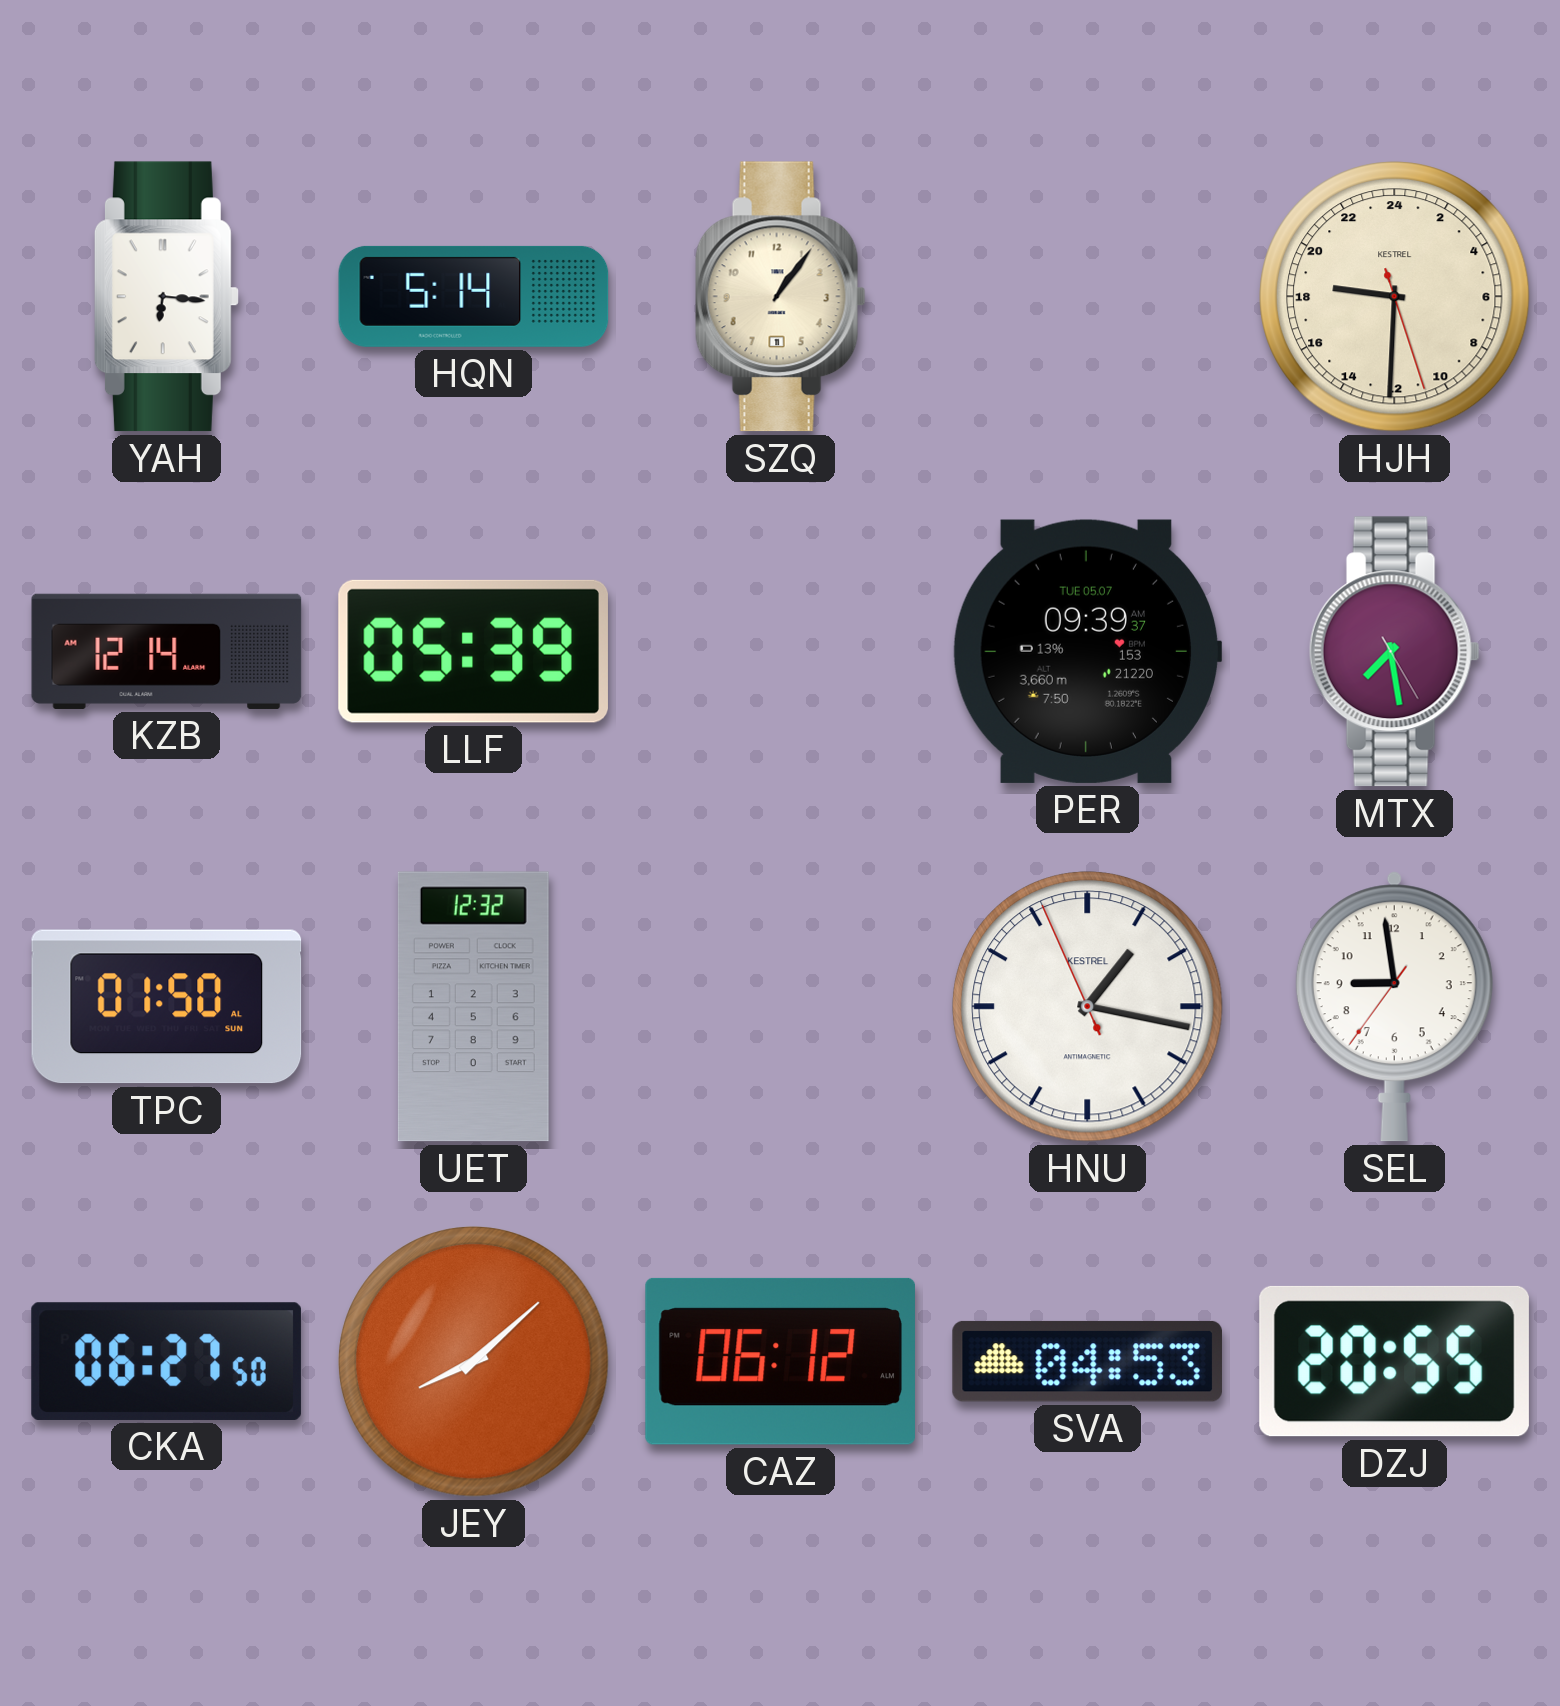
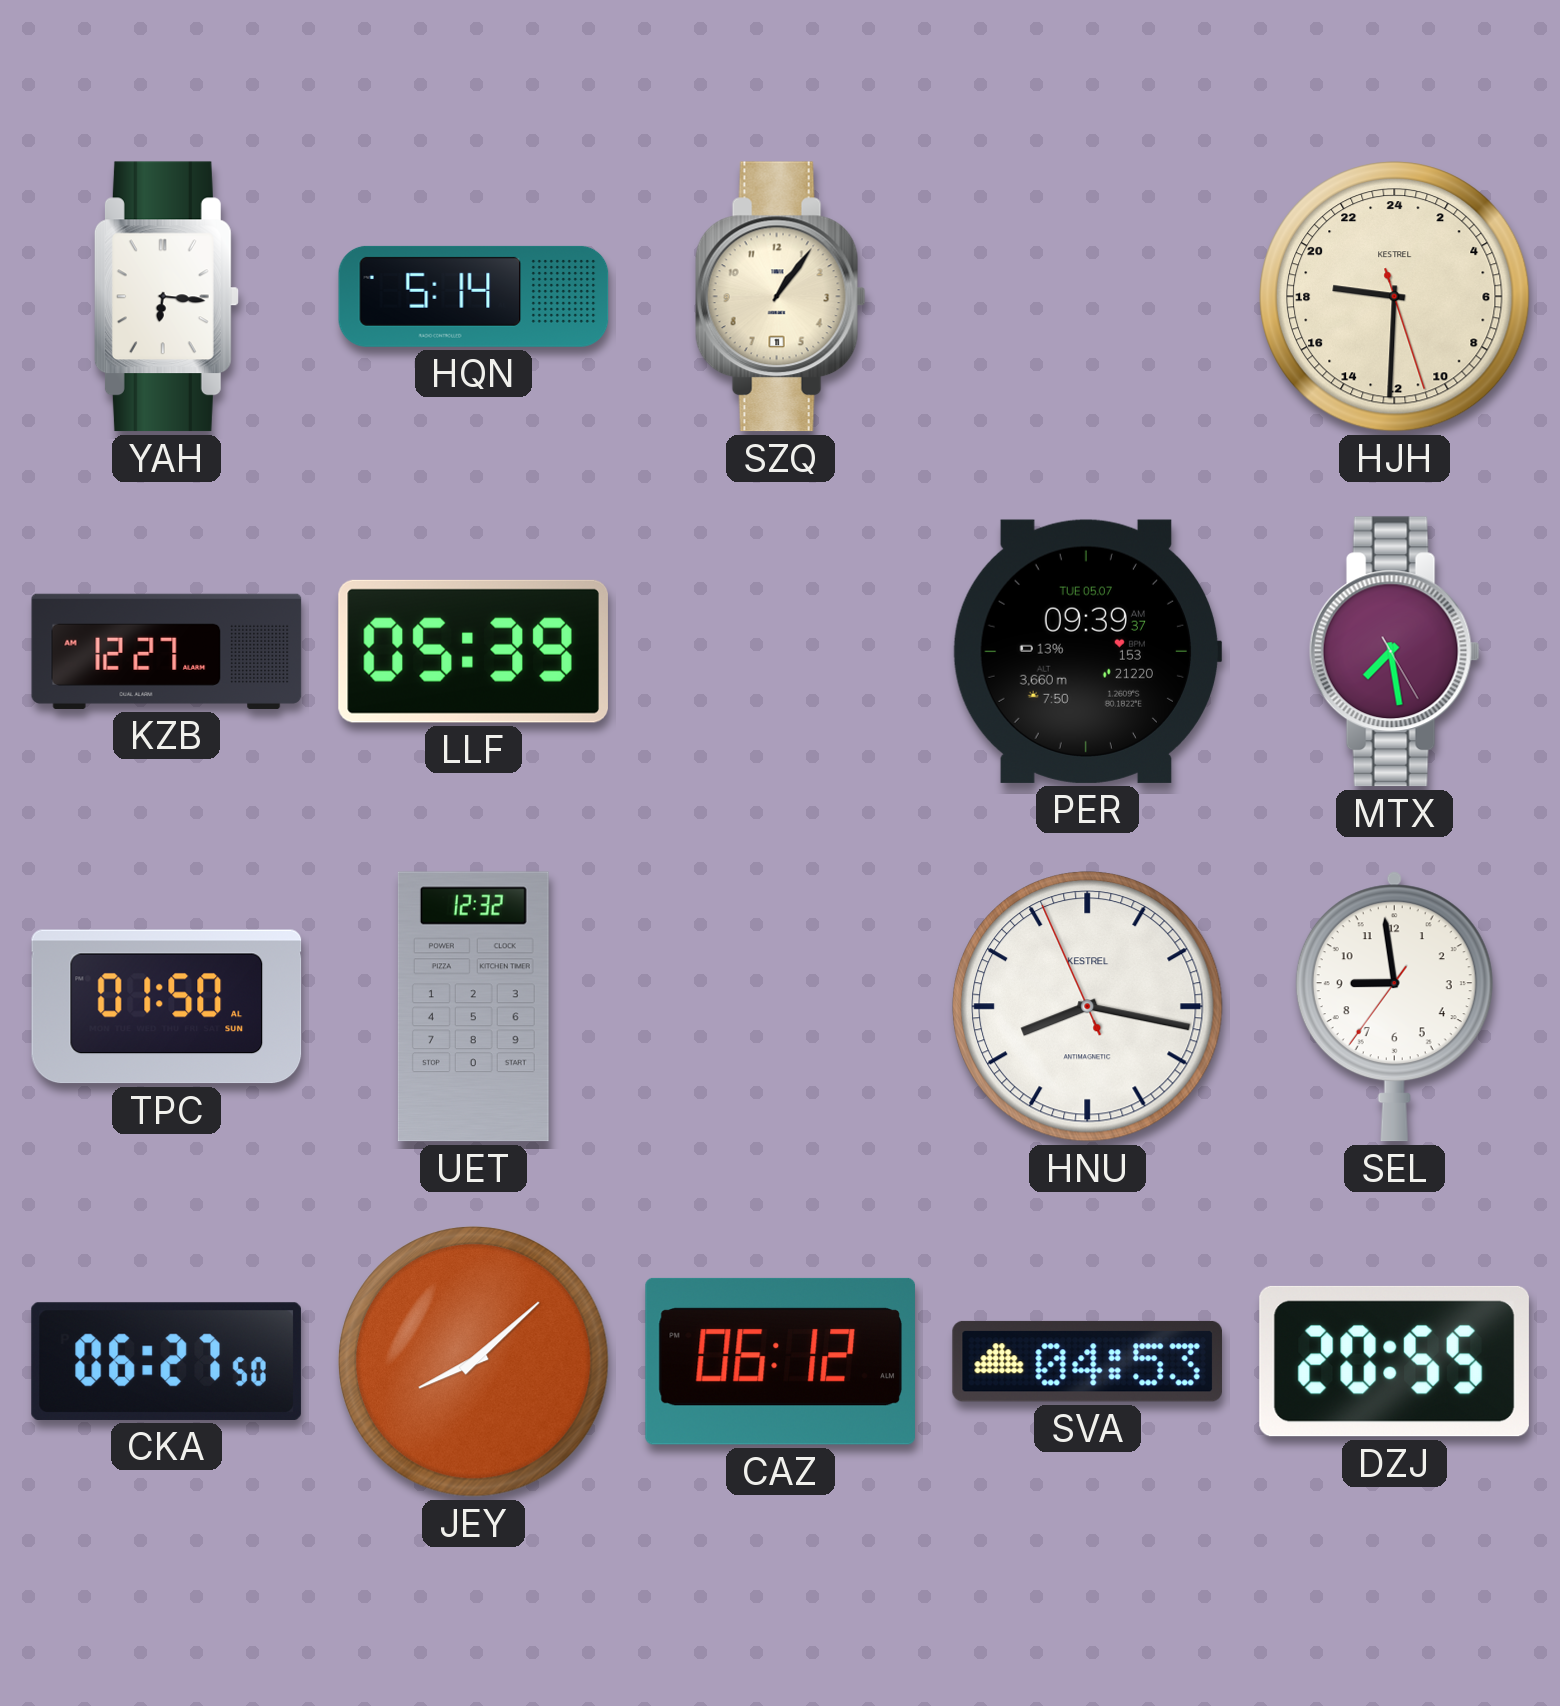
KZB: 12:14 -> 12:27
HNU: 1:16 -> 8:16
